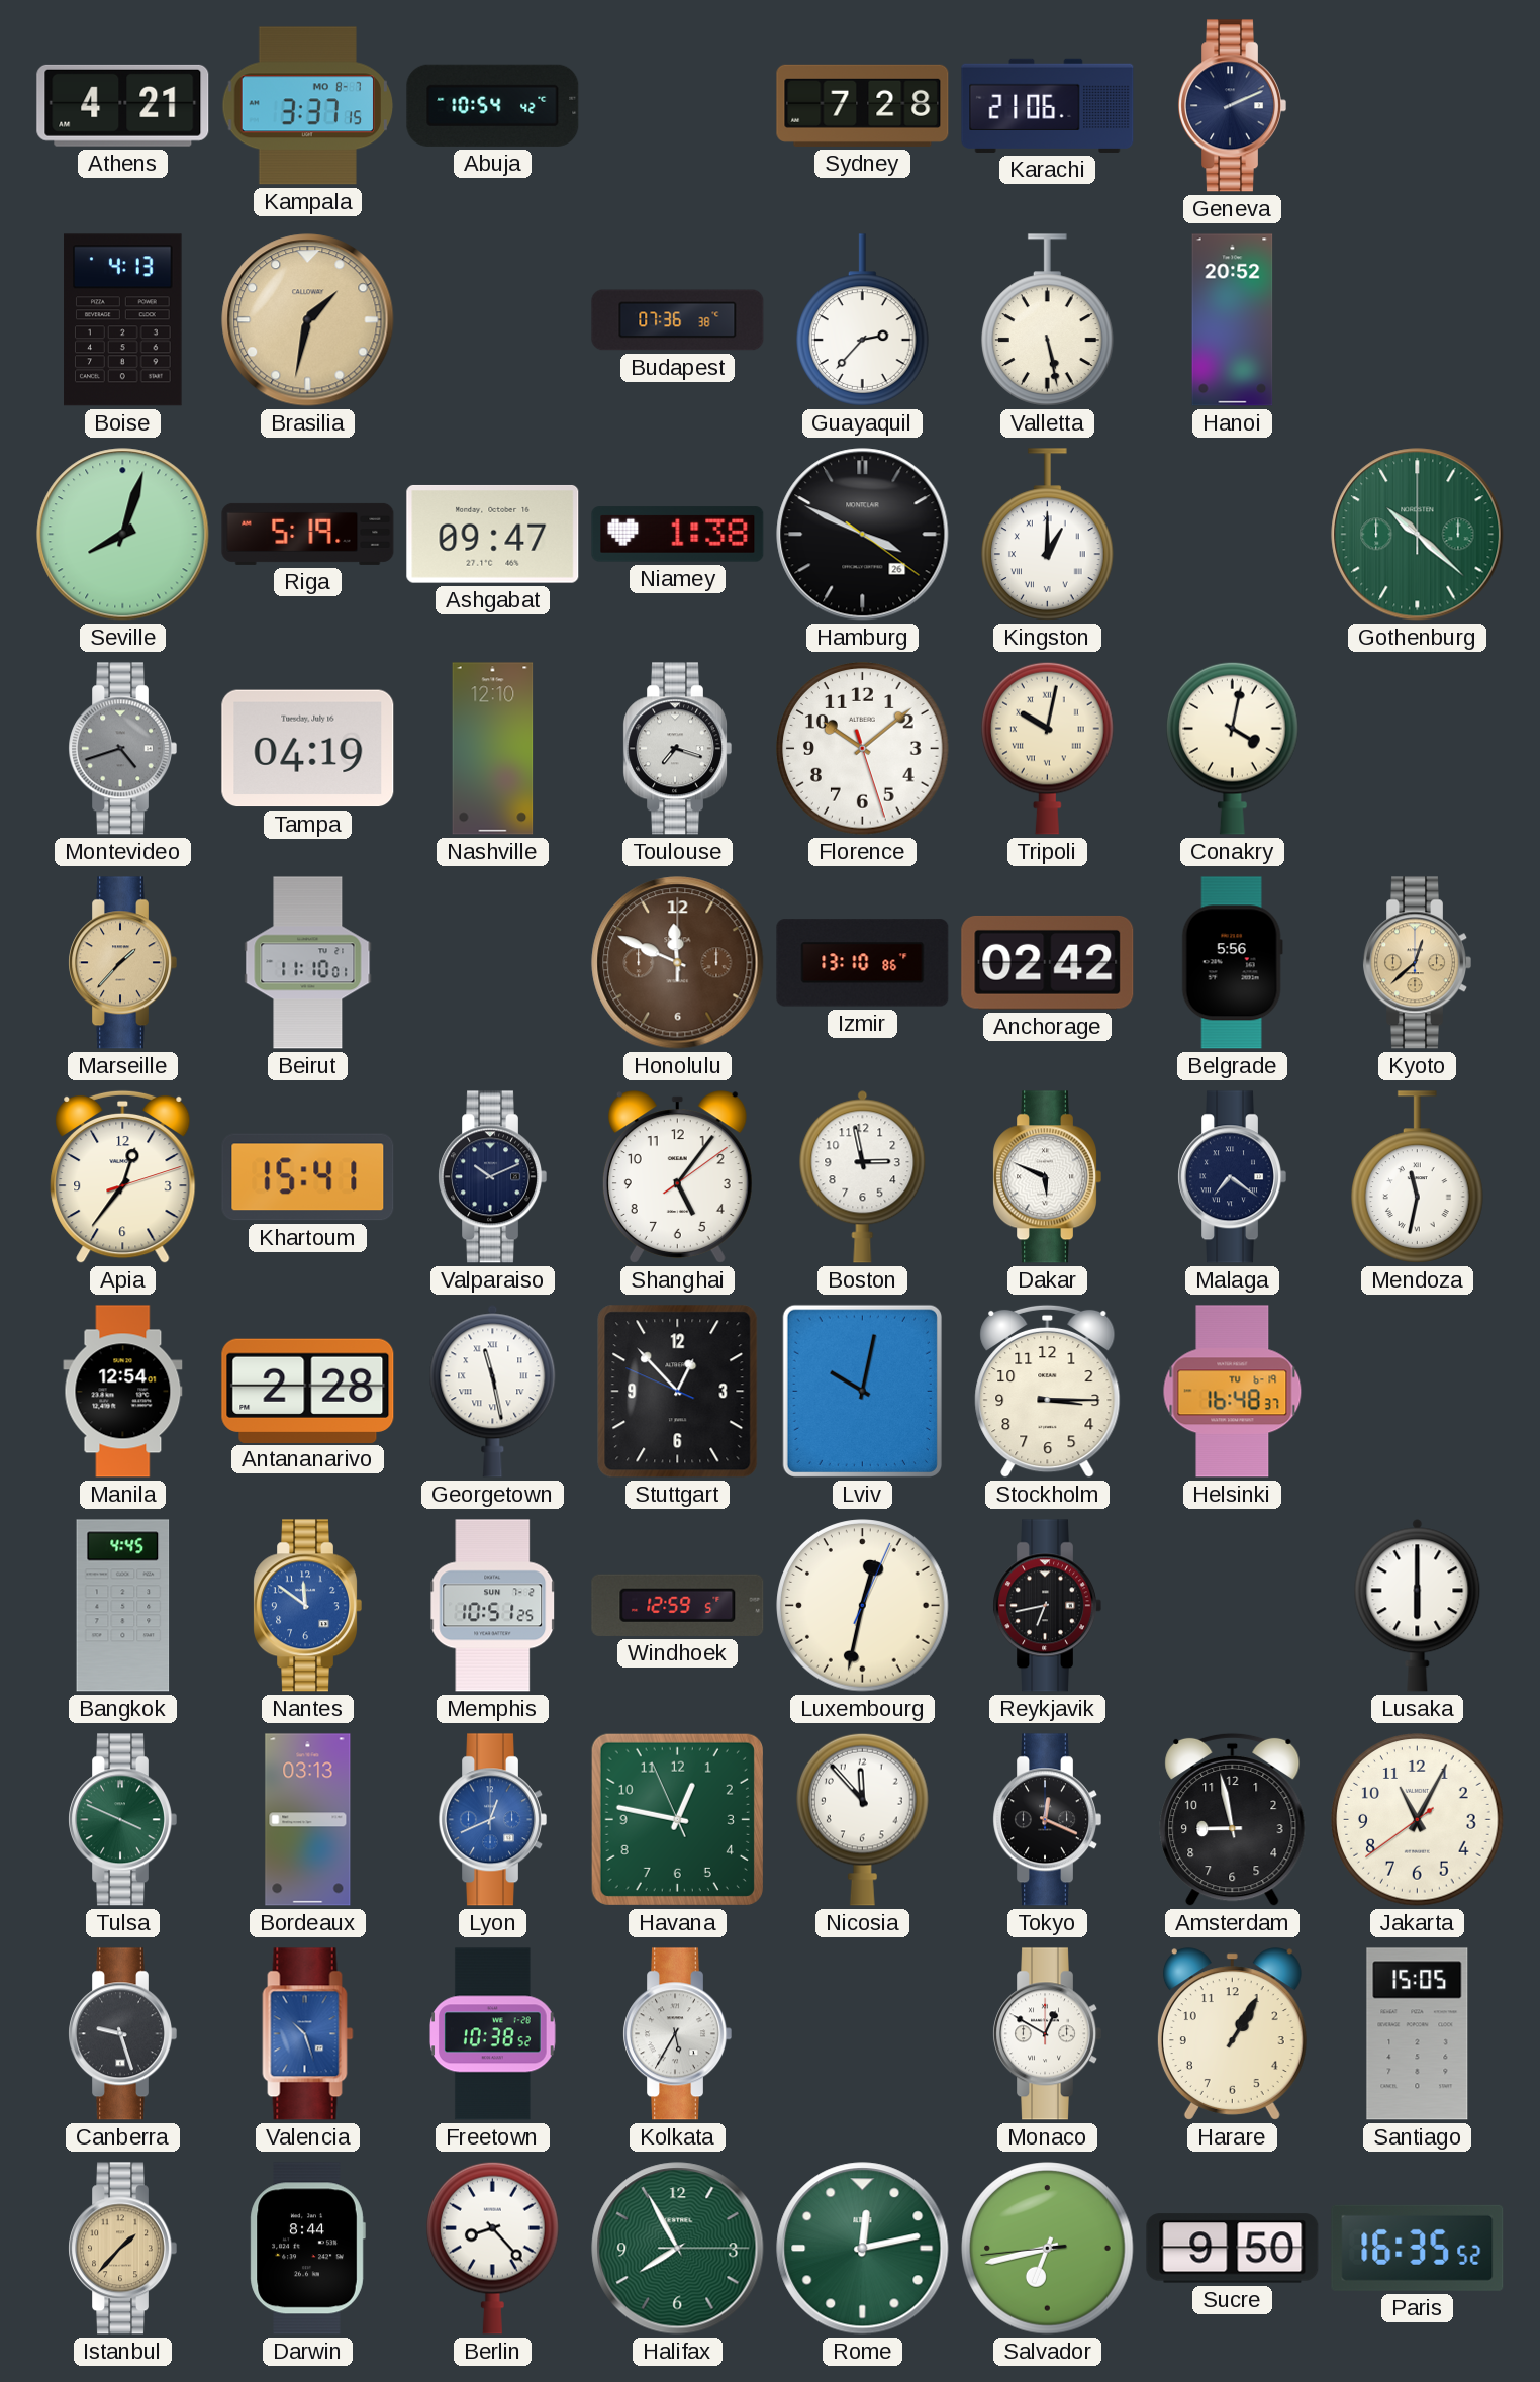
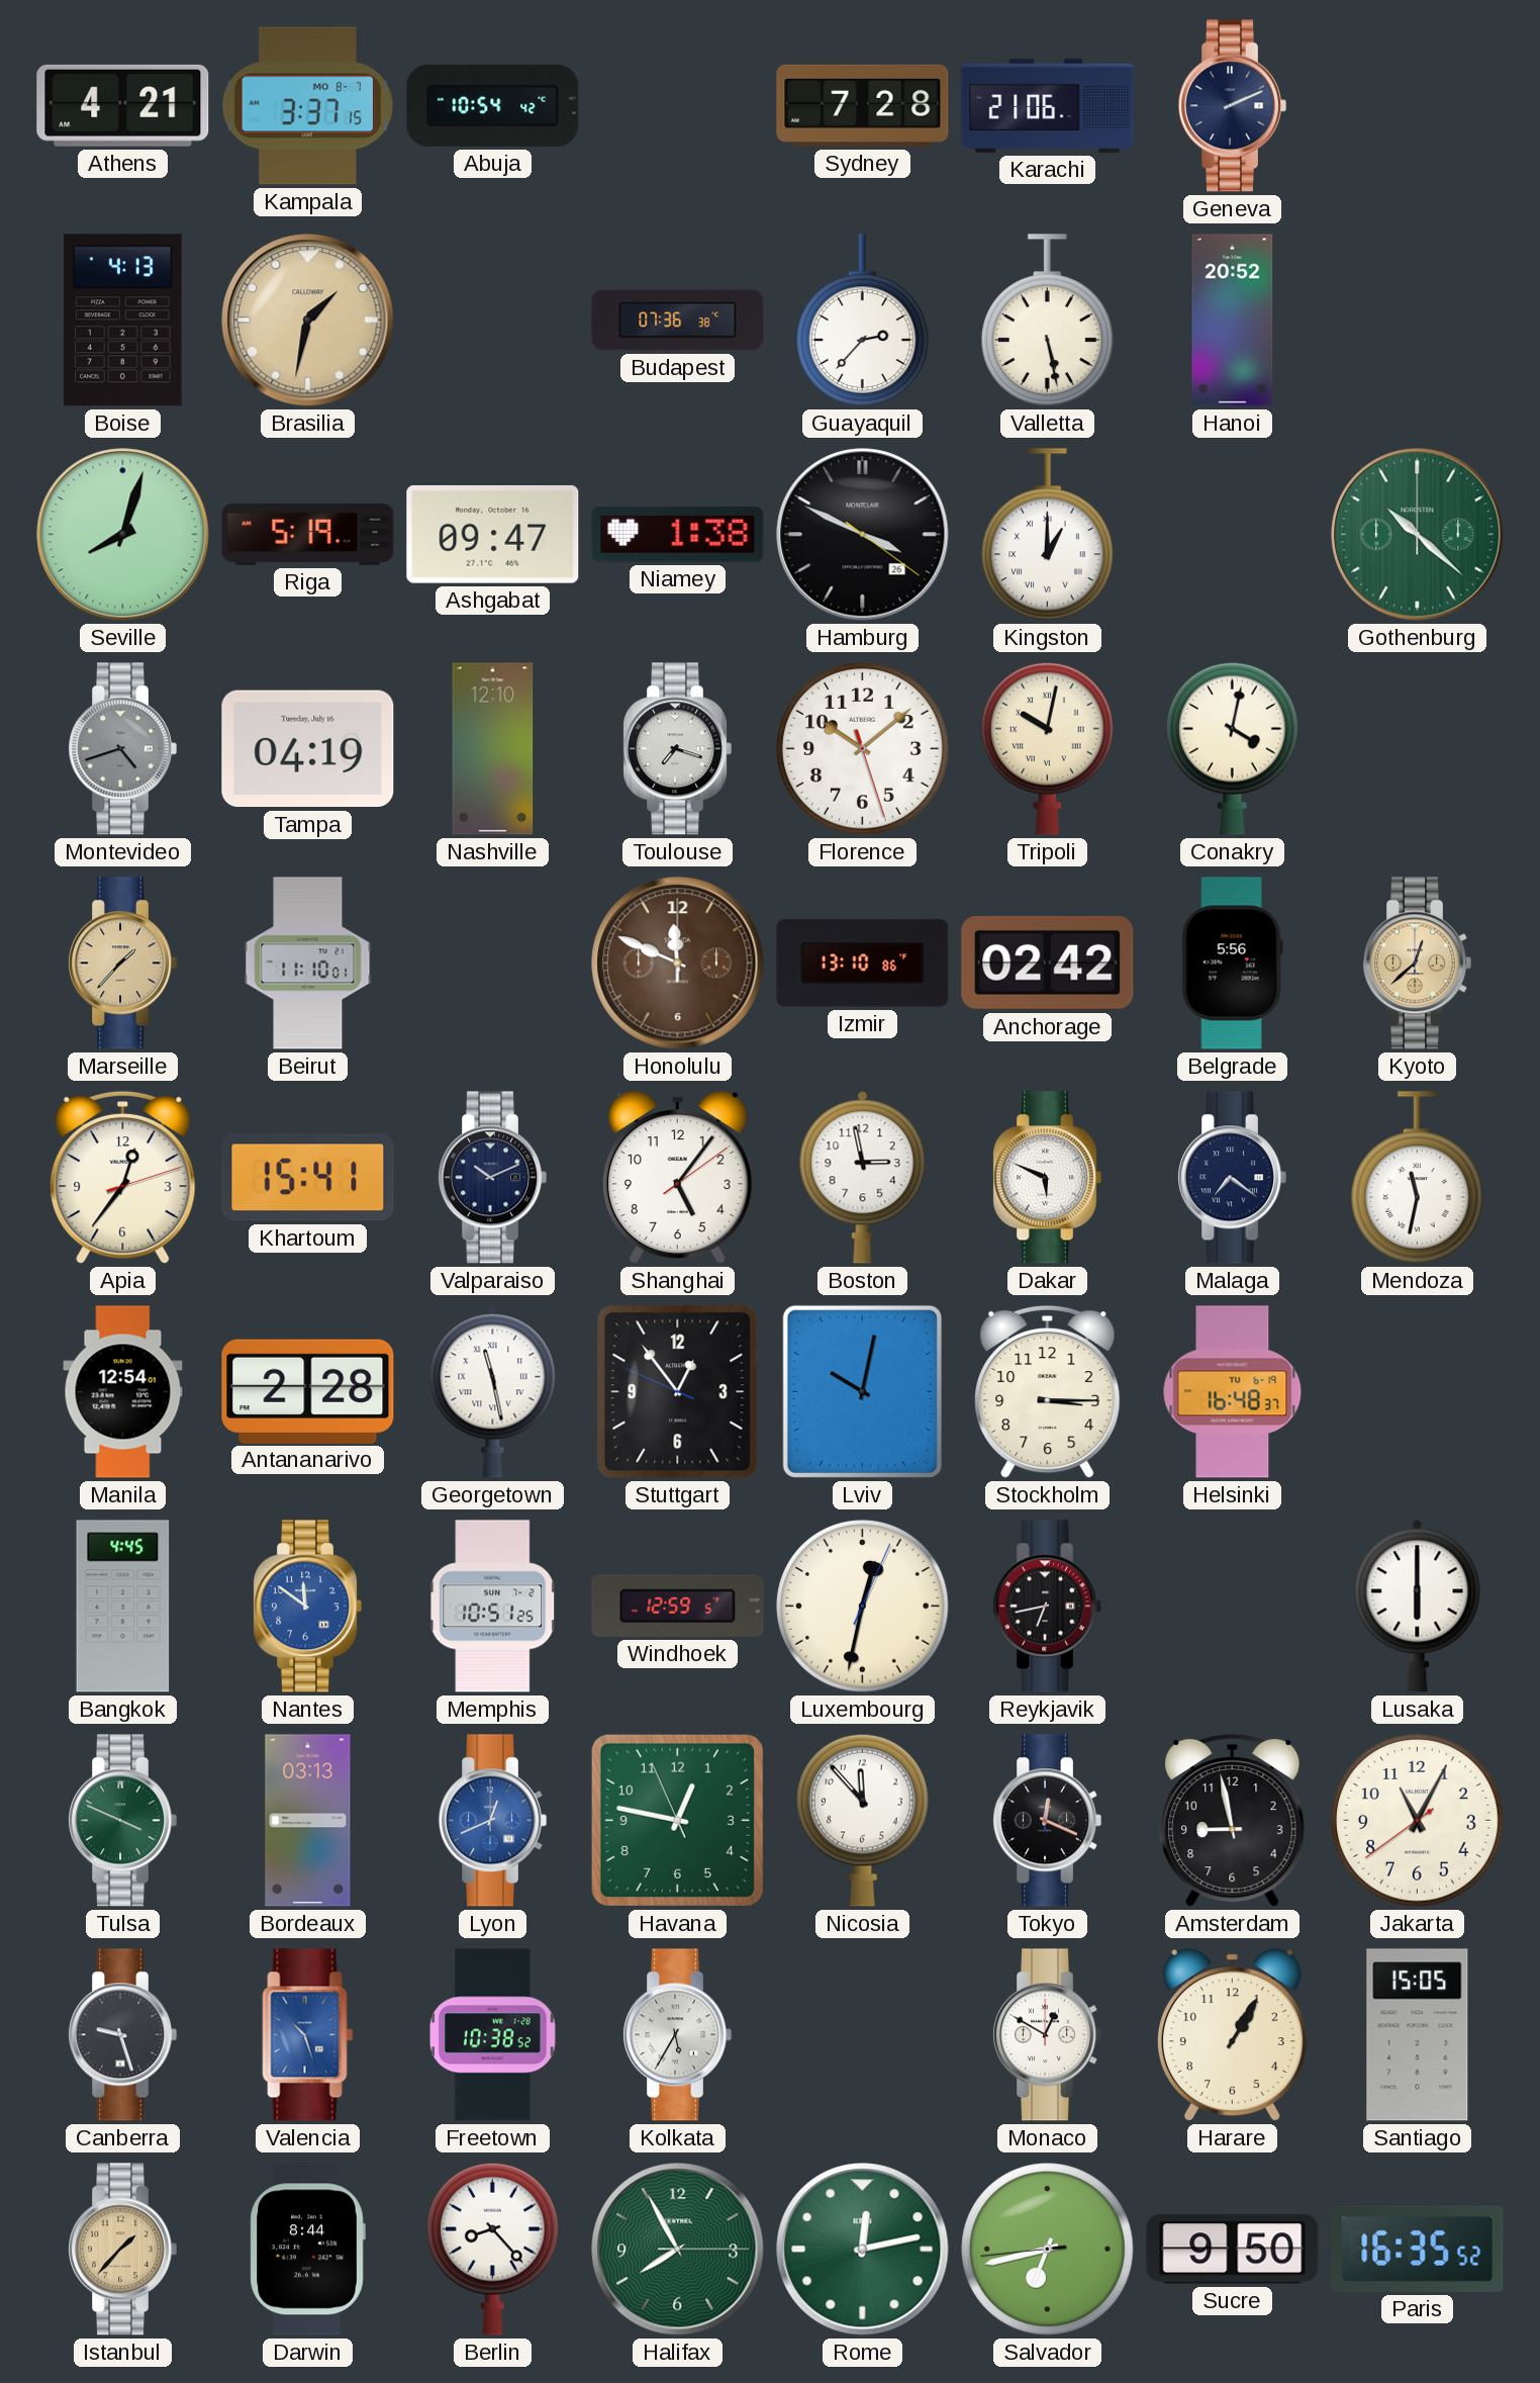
Stuttgart: 12:52 -> 12:53
